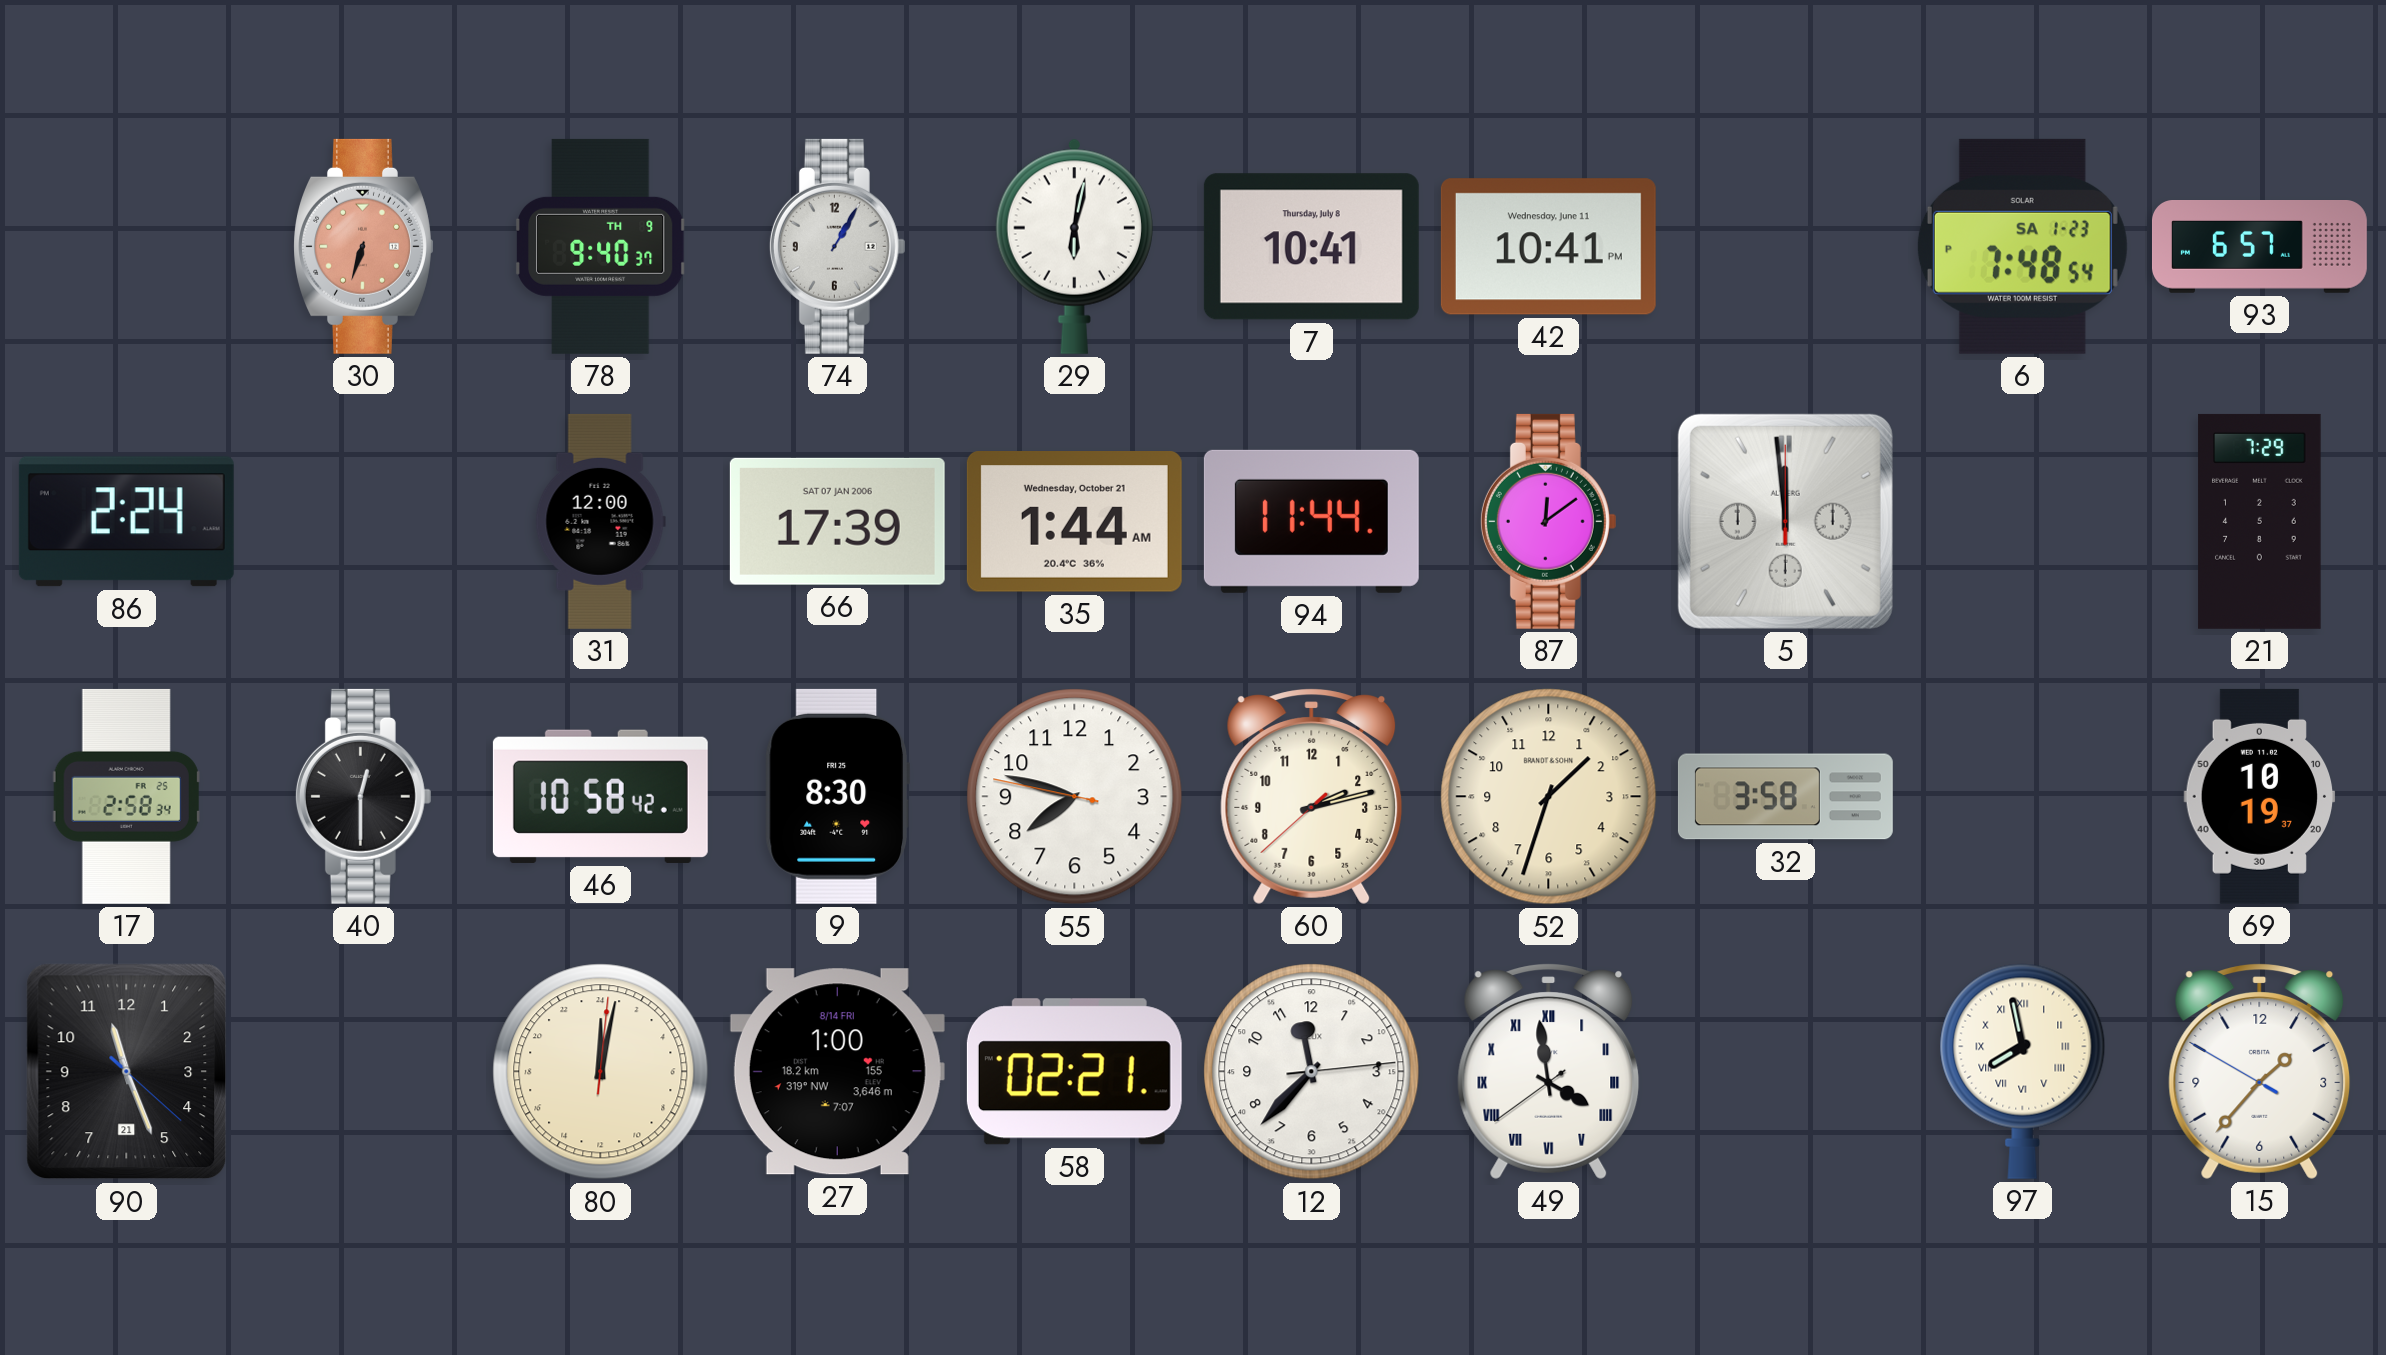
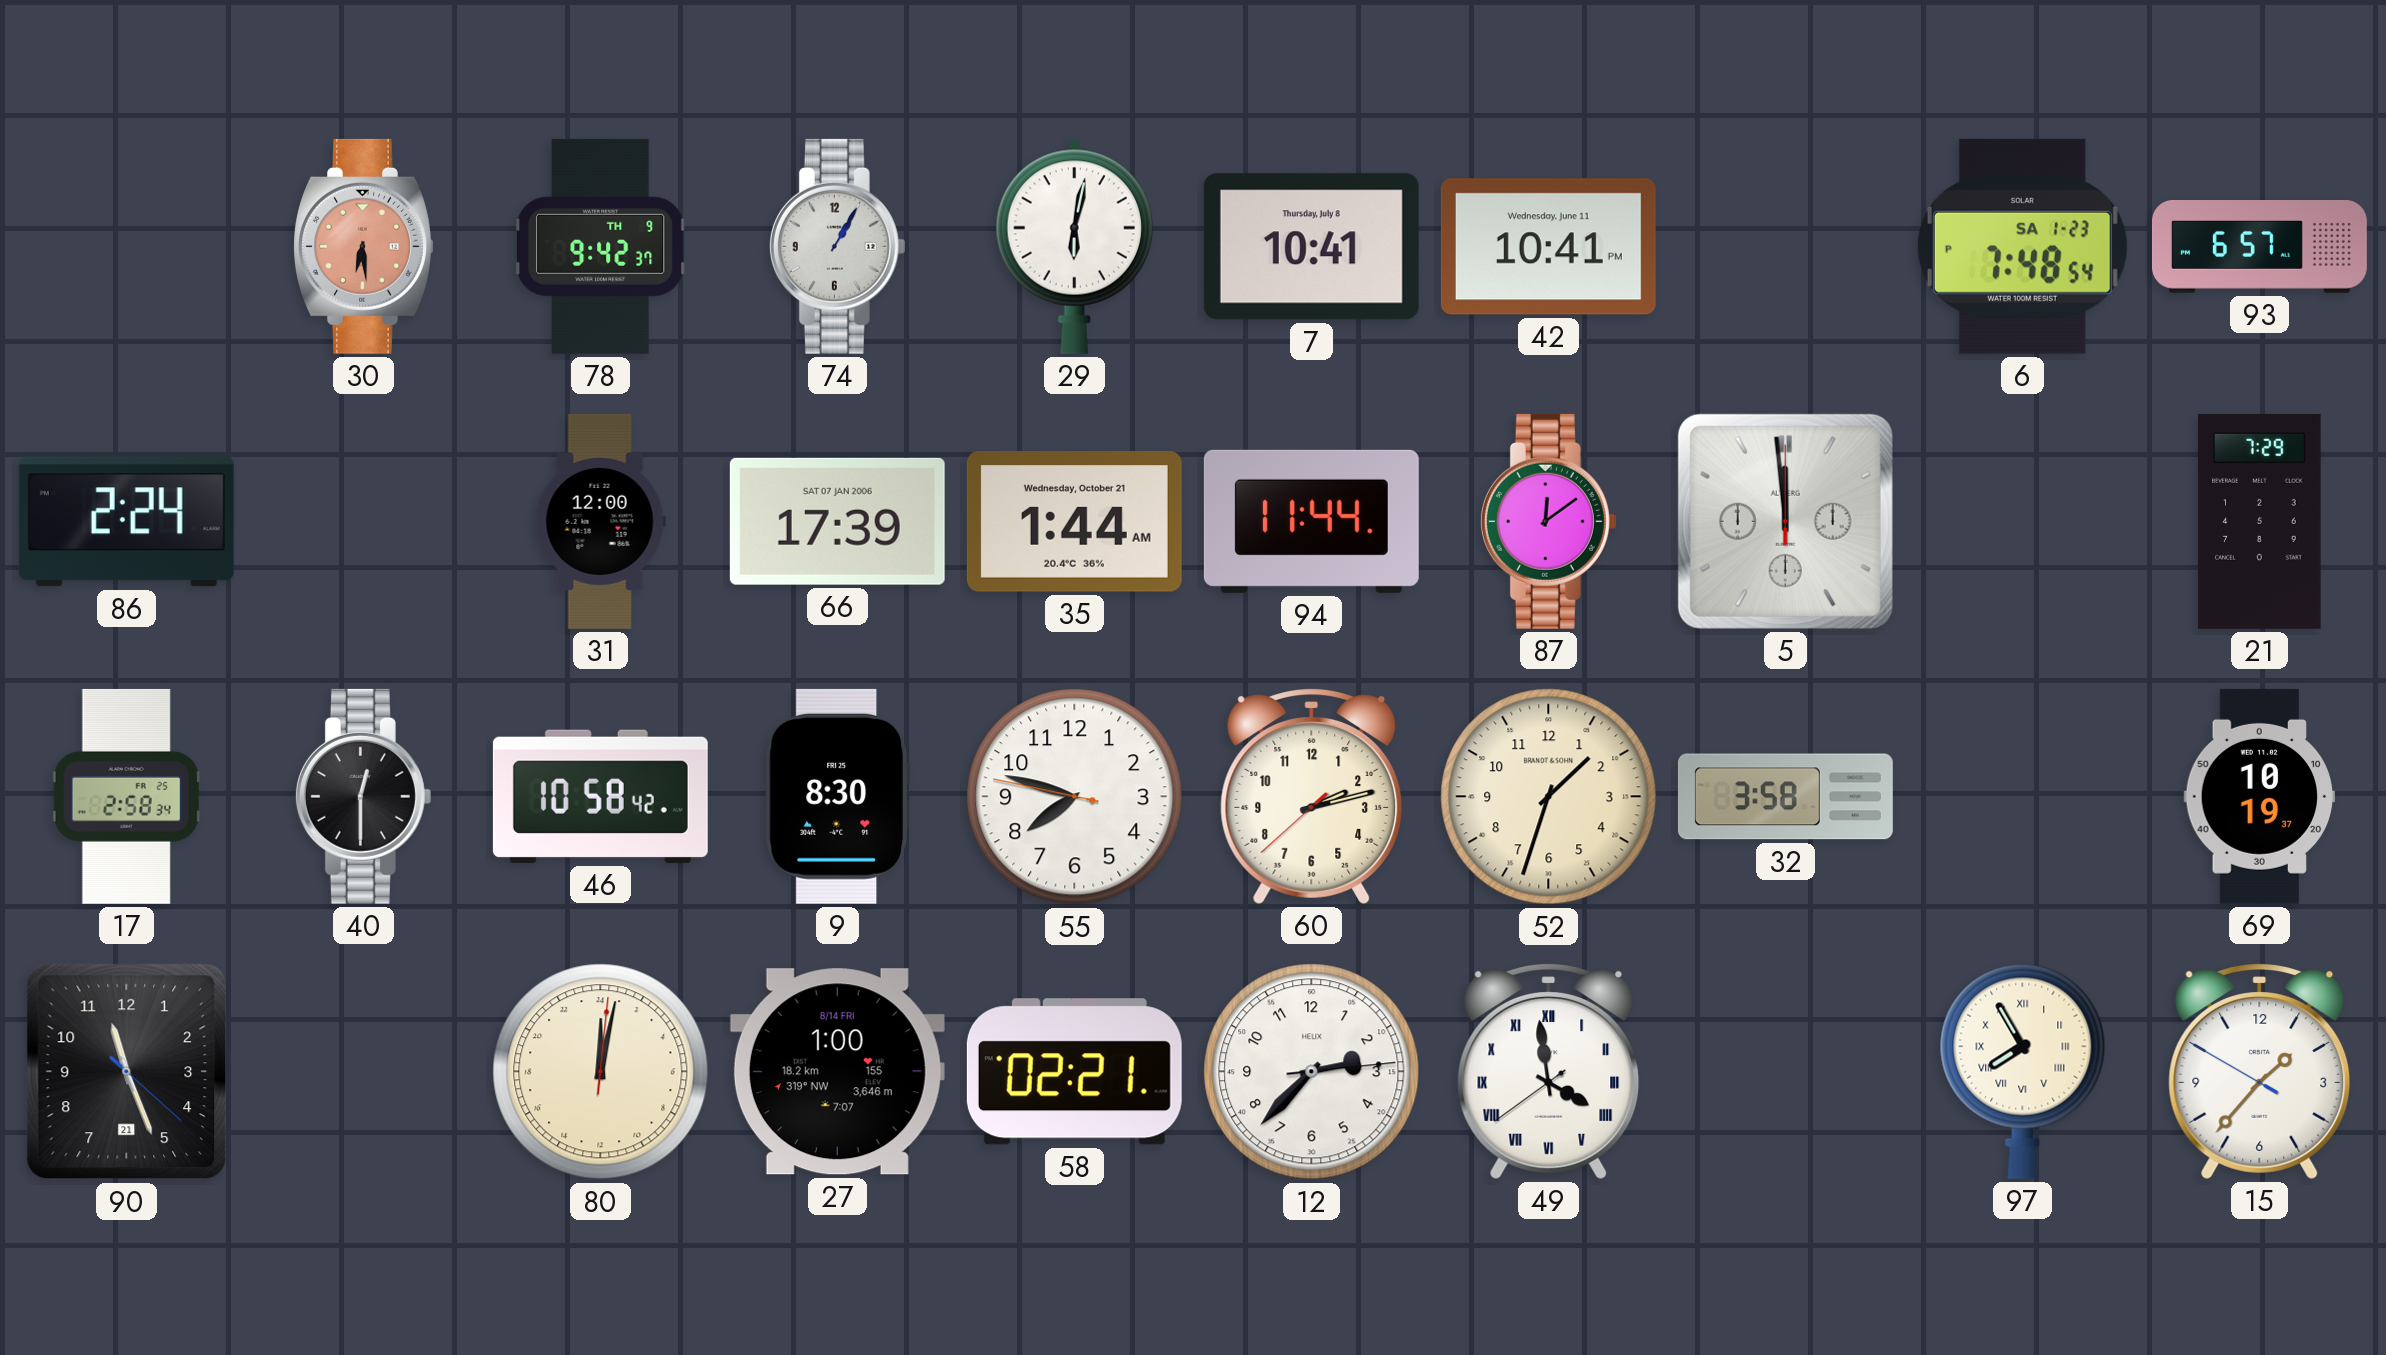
30: 6:33 -> 6:29
78: 9:40 -> 9:42
12: 11:37 -> 2:37
97: 7:58 -> 7:55
